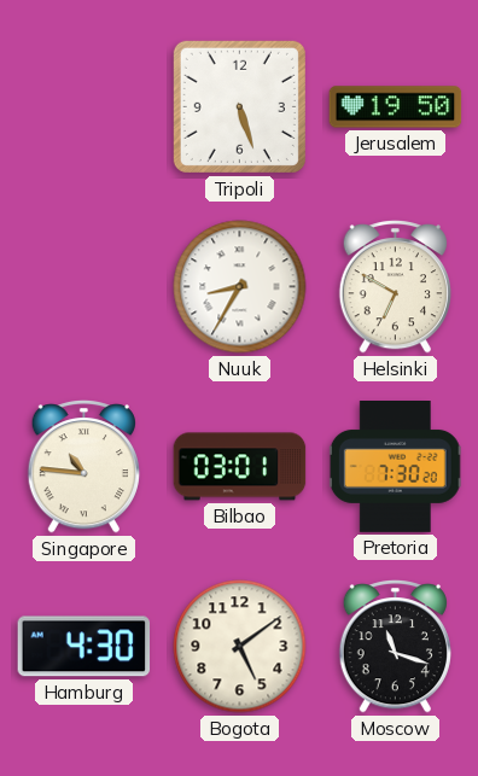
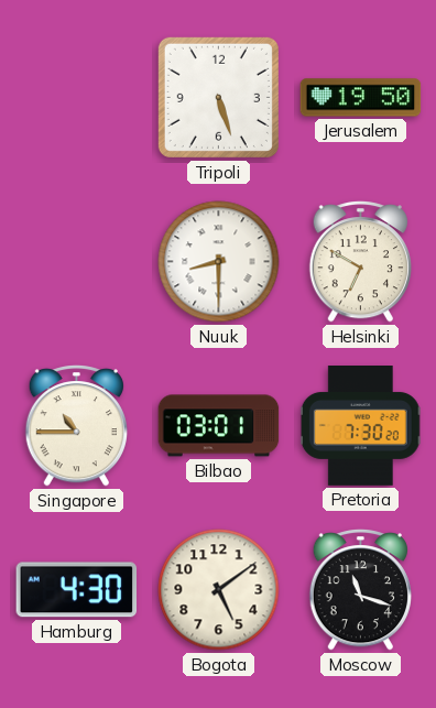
Nuuk: 8:35 -> 8:30
Singapore: 10:46 -> 10:45
